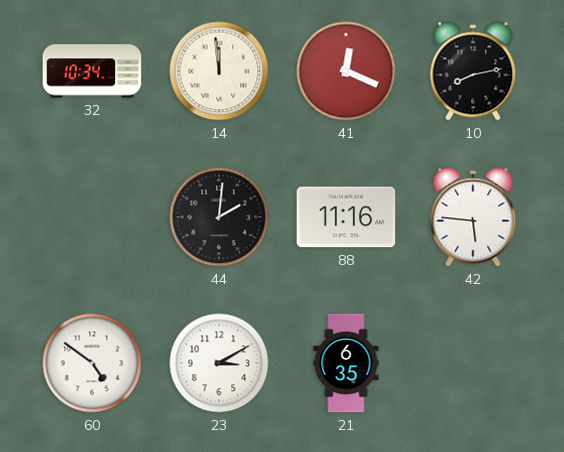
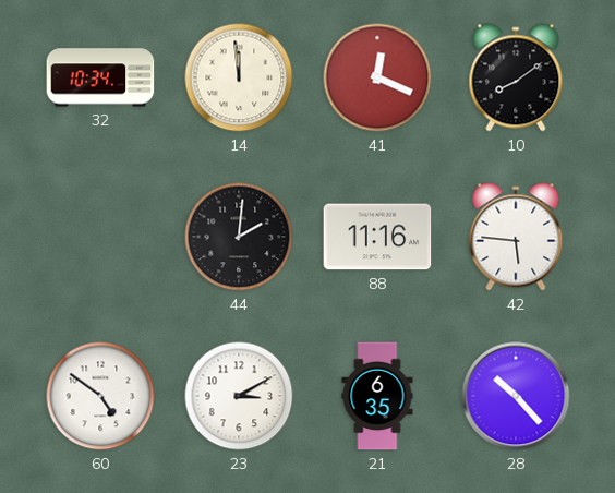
10: 8:13 -> 8:09
28: none -> 10:23
